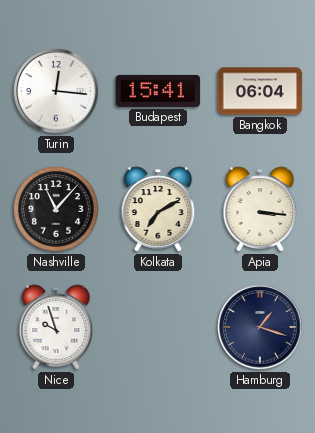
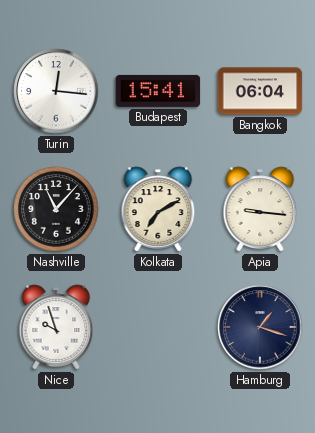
Apia: 3:16 -> 9:16
